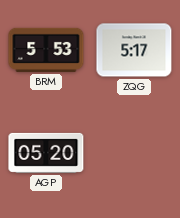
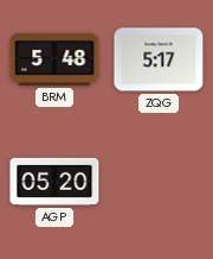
BRM: 5:53 -> 5:48
